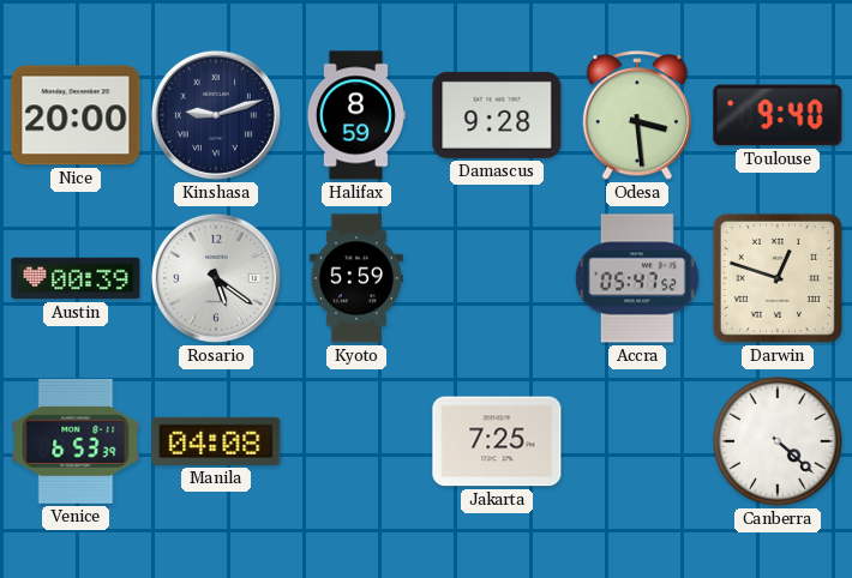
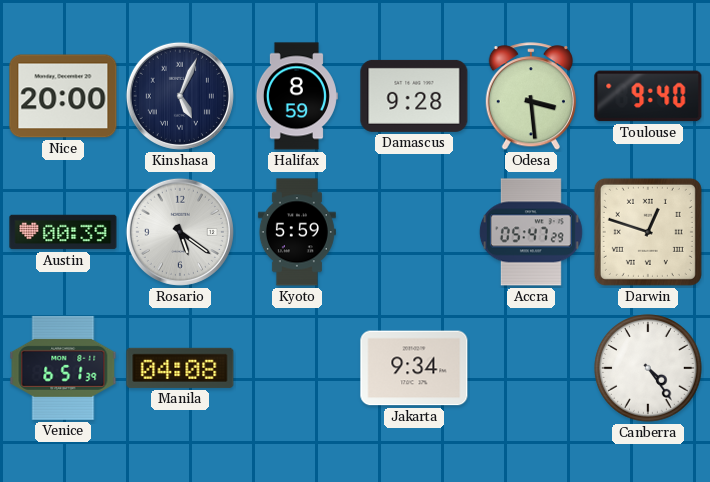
Kinshasa: 9:12 -> 5:04
Accra: 05:47:52 -> 05:47:29
Venice: 6:53 -> 6:51
Jakarta: 7:25 -> 9:34
Canberra: 4:22 -> 4:24
